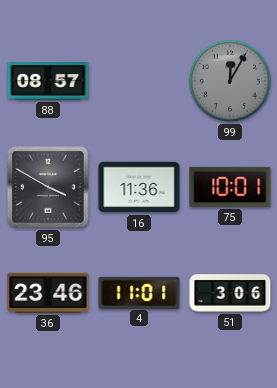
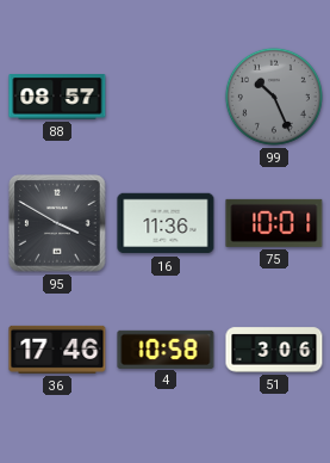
99: 12:05 -> 10:26
36: 23:46 -> 17:46
4: 11:01 -> 10:58
